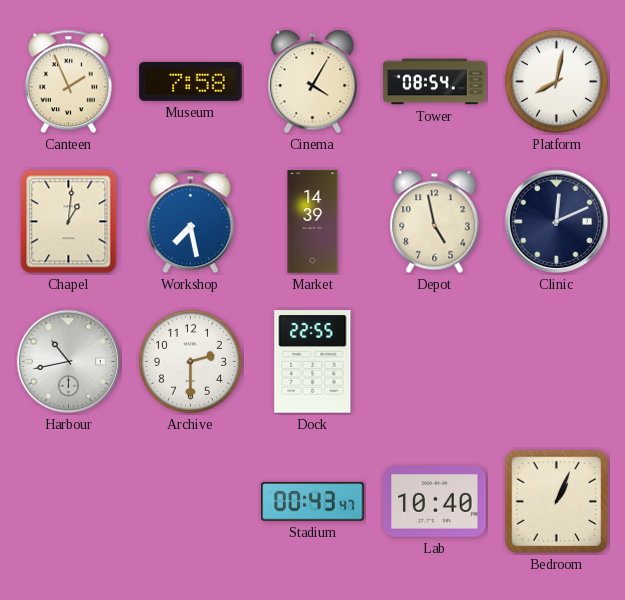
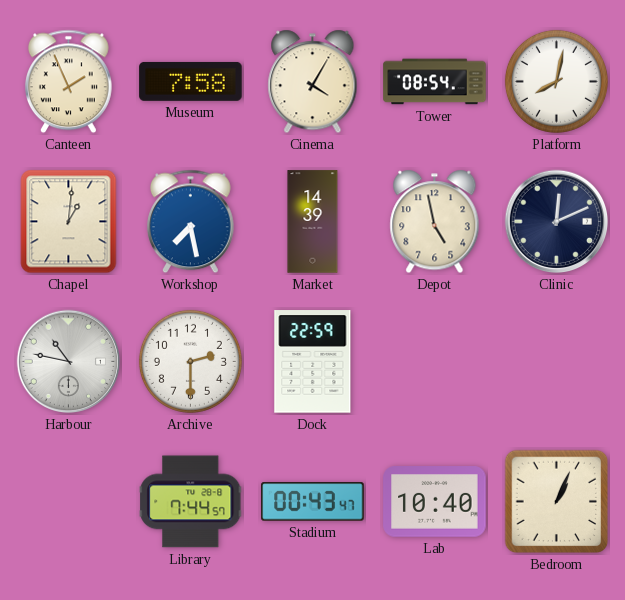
Harbour: 10:43 -> 10:47
Dock: 22:55 -> 22:59
Library: none -> 7:44
